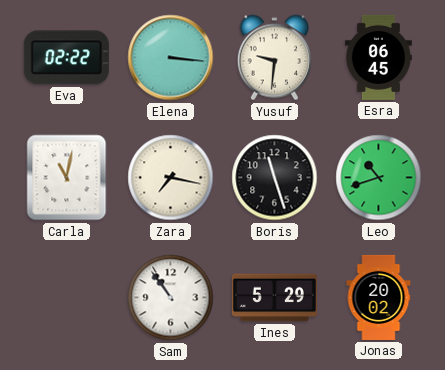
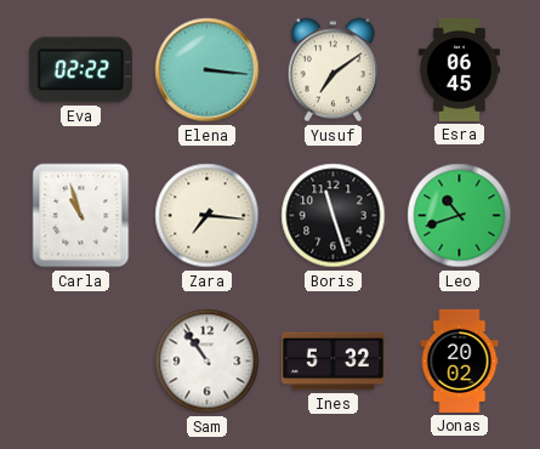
Yusuf: 9:31 -> 7:09
Carla: 11:02 -> 10:57
Zara: 7:17 -> 7:16
Ines: 5:29 -> 5:32
